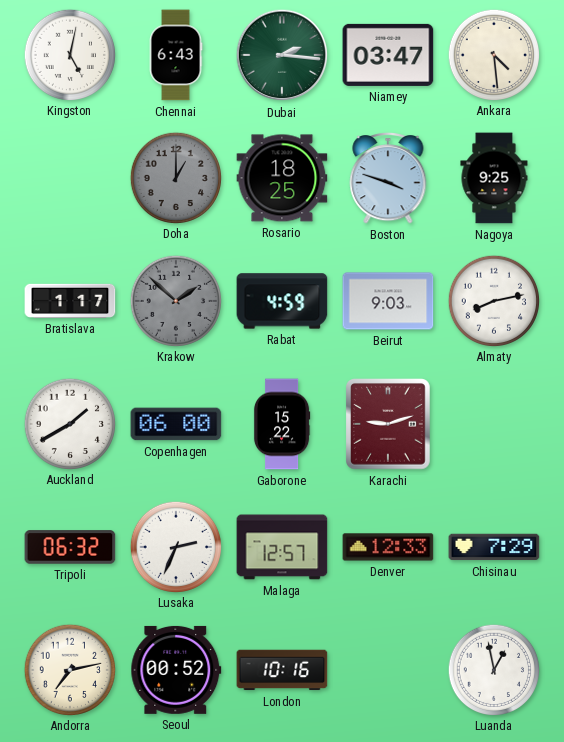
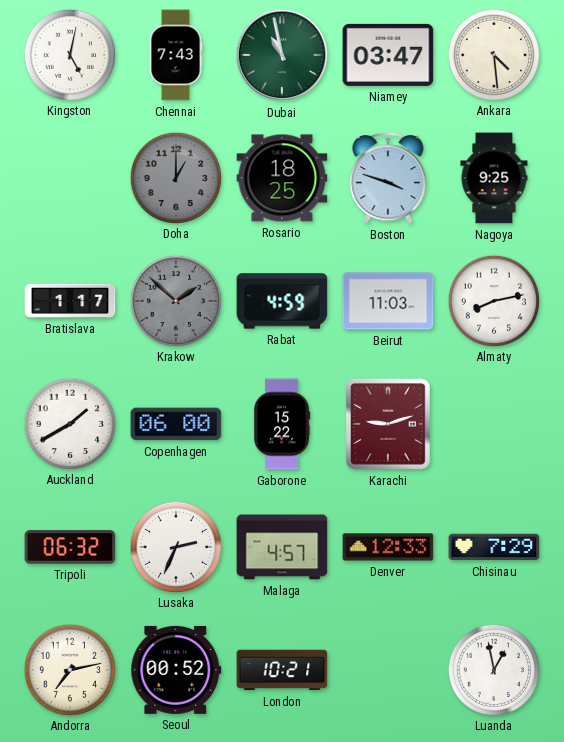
Chennai: 6:43 -> 7:43
Dubai: 2:16 -> 10:58
Beirut: 9:03 -> 11:03
Malaga: 12:57 -> 4:57
London: 10:16 -> 10:21
